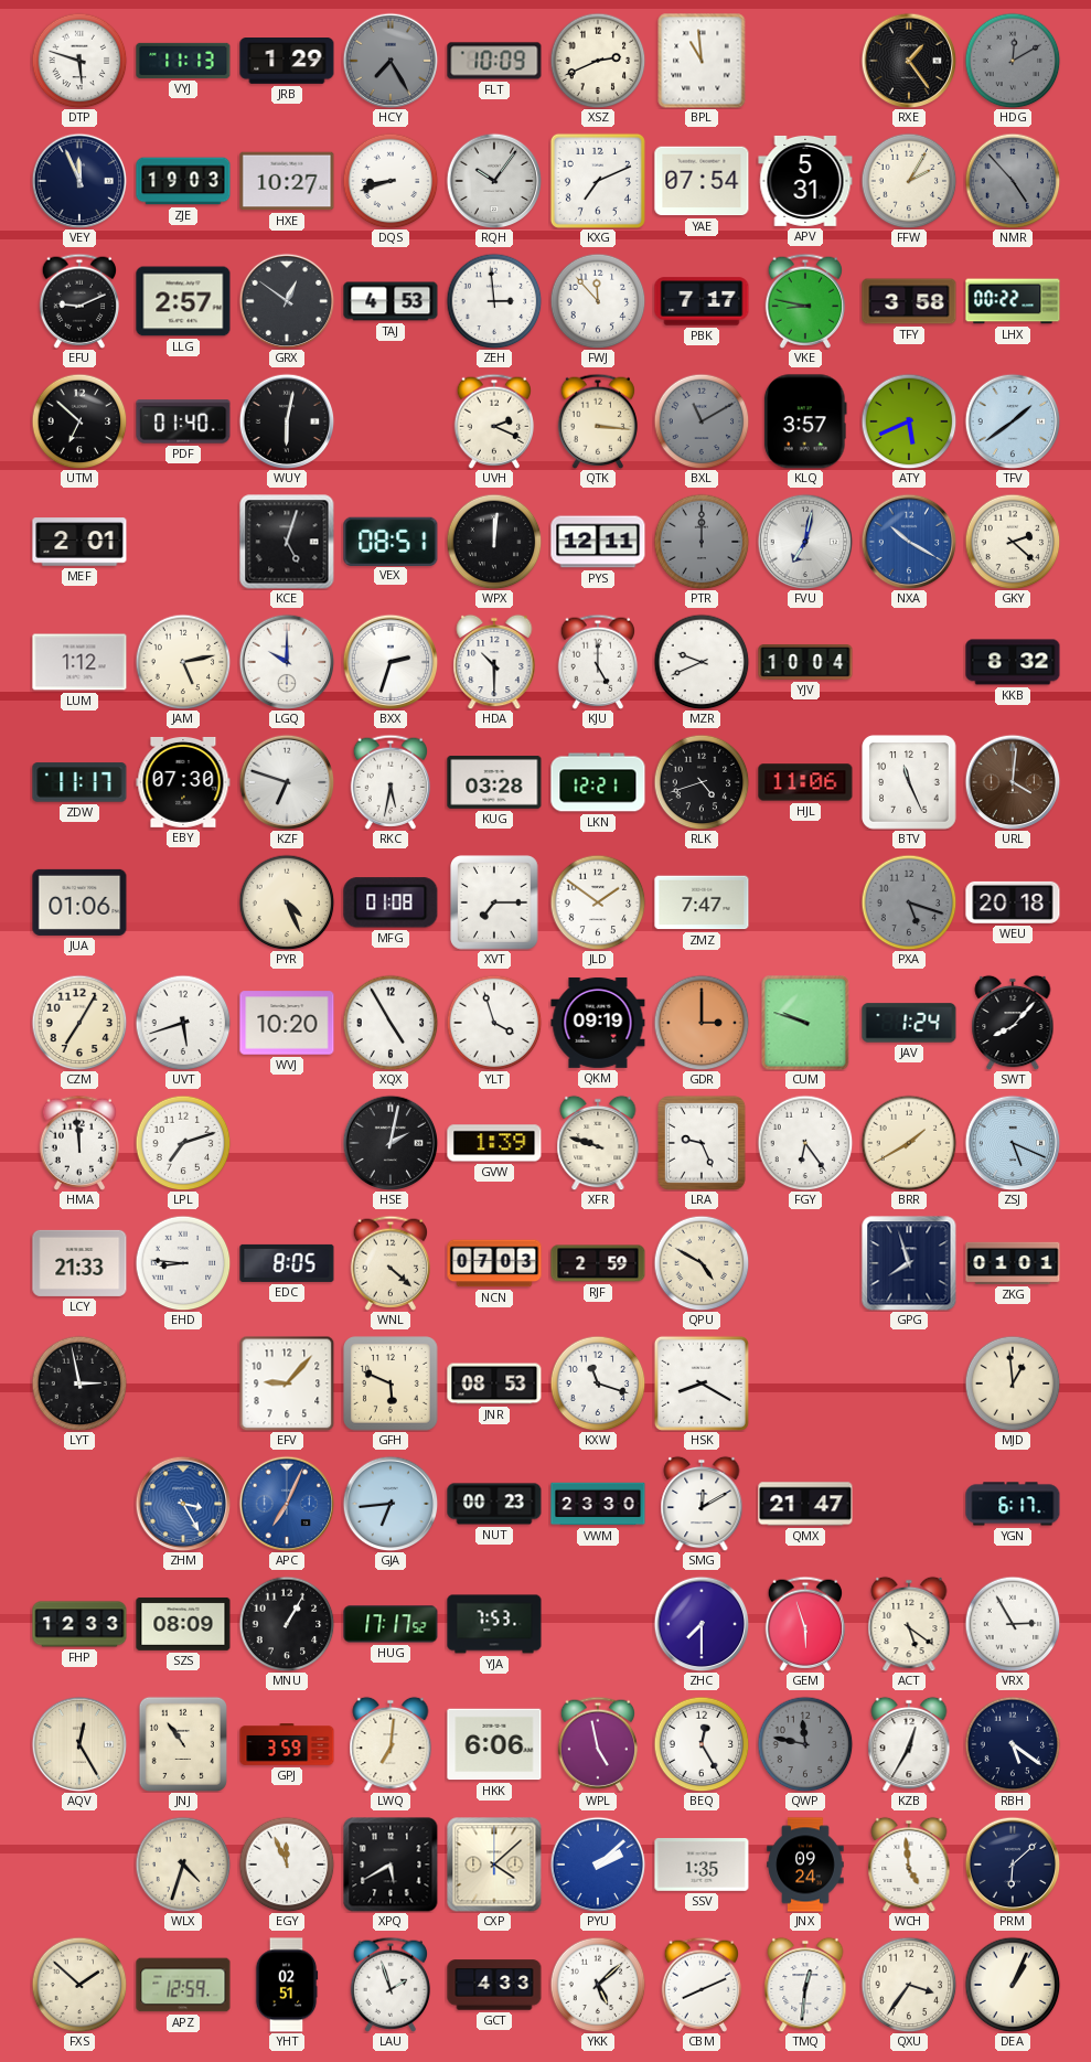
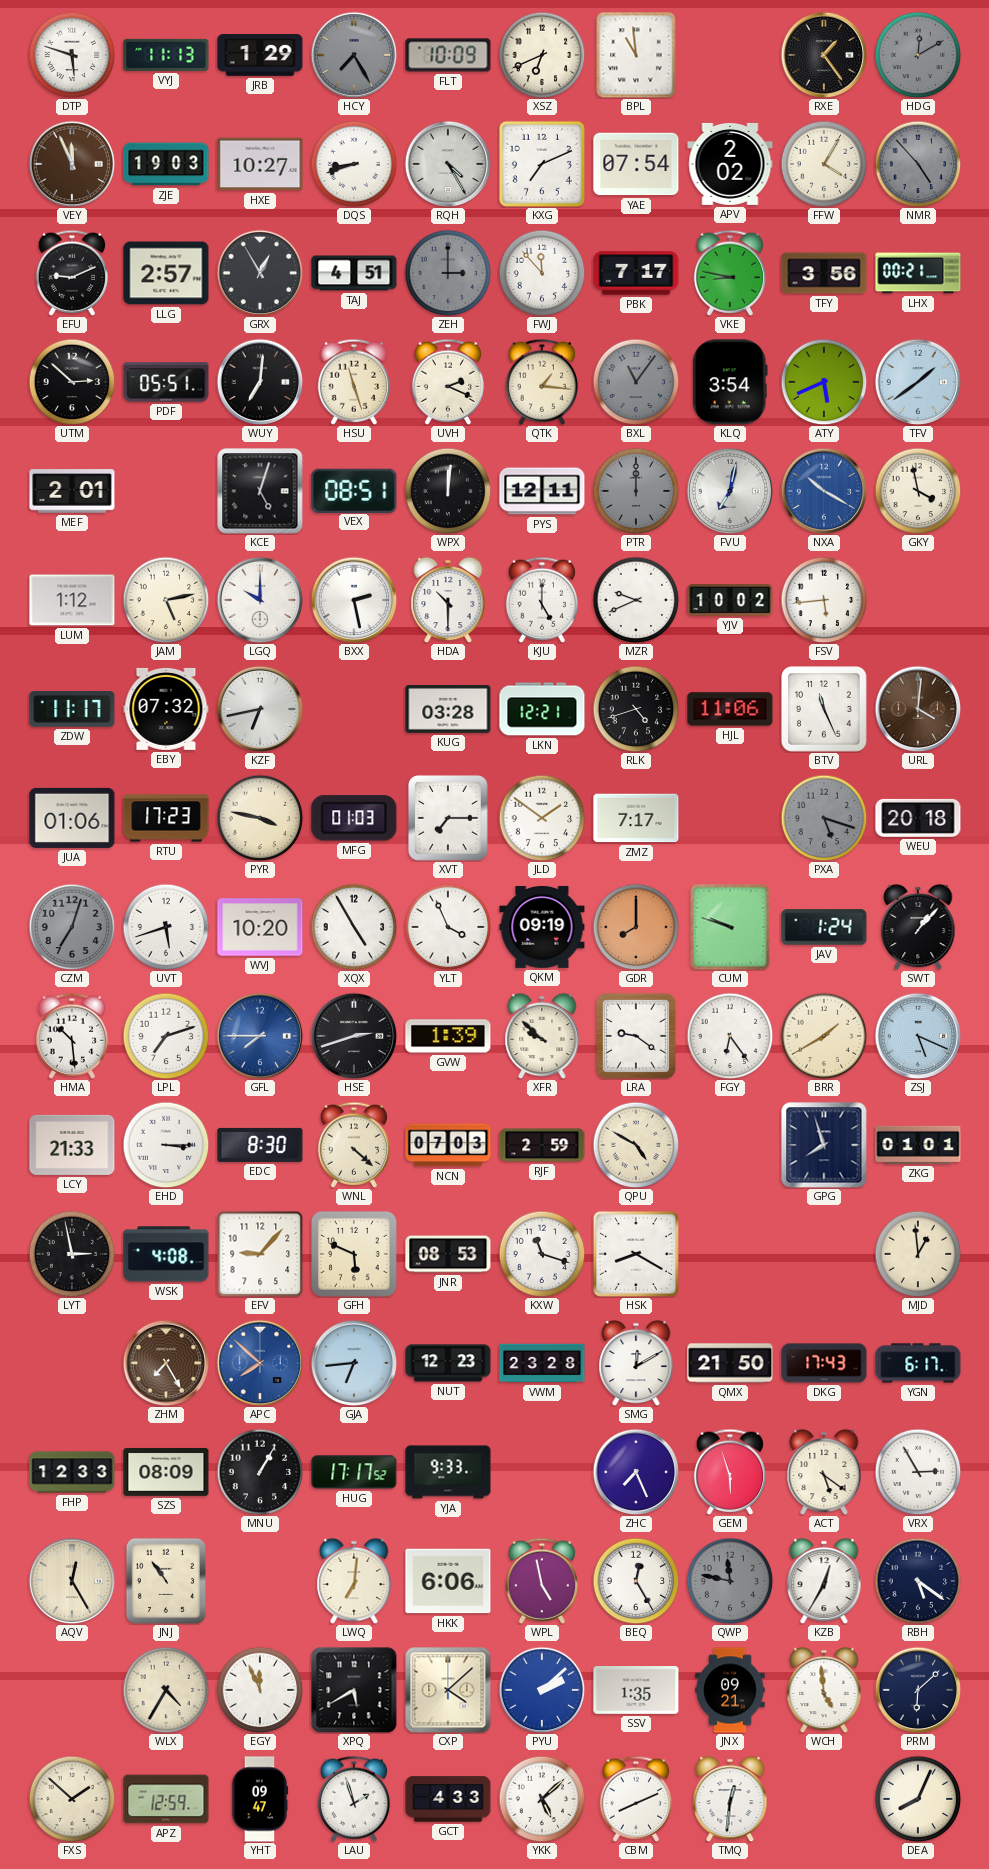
XSZ: 2:41 -> 6:41
VEY dial: navy -> brown
RQH: 10:06 -> 4:25
APV: 5:31 -> 2:02
FFW: 2:05 -> 4:05
GRX: 12:51 -> 12:55
TAJ: 4:53 -> 4:51
ZEH: 2:59 -> 3:00
ZEH dial: white -> grey
TFY: 3:58 -> 3:56
LHX: 00:22 -> 00:21
UTM: 6:52 -> 2:52
PDF: 01:40 -> 05:51
WUY: 6:02 -> 7:01
HSU: none -> 11:27
QTK: 3:16 -> 1:16
BXL: 11:10 -> 11:06
KLQ: 3:57 -> 3:54
GKY: 2:22 -> 3:58
BXX: 2:33 -> 2:28
YJV: 10:04 -> 10:02
FSV: none -> 5:44
KKB: 8:32 -> none
EBY: 07:30 -> 07:32
KZF: 6:48 -> 6:43
RKC: 5:32 -> none
RTU: none -> 17:23
PYR: 4:26 -> 3:47
MFG: 01:08 -> 01:03
ZMZ: 7:47 -> 7:17
CZM: 7:05 -> 7:03
CZM dial: cream -> grey
YLT: 3:57 -> 3:56
GDR: 3:00 -> 8:00
SWT: 8:07 -> 1:07
HMA: 11:59 -> 10:29
GFL: none -> 7:45
HSE: 2:02 -> 2:42
XFR: 9:48 -> 9:52
LRA: 9:26 -> 9:21
EHD: 8:46 -> 3:15
EDC: 8:05 -> 8:30
WSK: none -> 4:08
ZHM: 3:25 -> 7:25
ZHM dial: blue -> brown
APC: 7:04 -> 7:52
NUT: 00:23 -> 12:23
VWM: 23:30 -> 23:28
QMX: 21:47 -> 21:50
DKG: none -> 17:43
YJA: 7:53 -> 9:33
ZHC: 7:30 -> 7:26
GPJ: 3:59 -> none
WLX: 4:33 -> 4:35
JNX: 09:24 -> 09:21
YHT: 02:51 -> 09:47
QXU: 3:36 -> none
DEA: 1:04 -> 8:04
